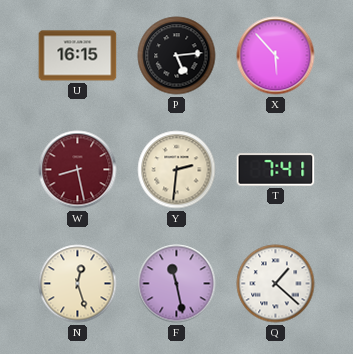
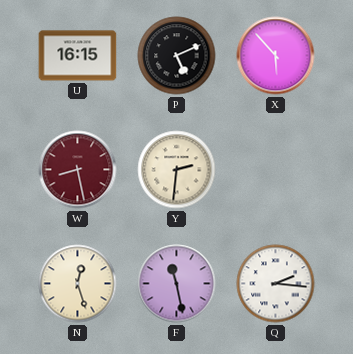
P: 5:14 -> 5:11
T: 7:41 -> none
Q: 1:22 -> 2:16
